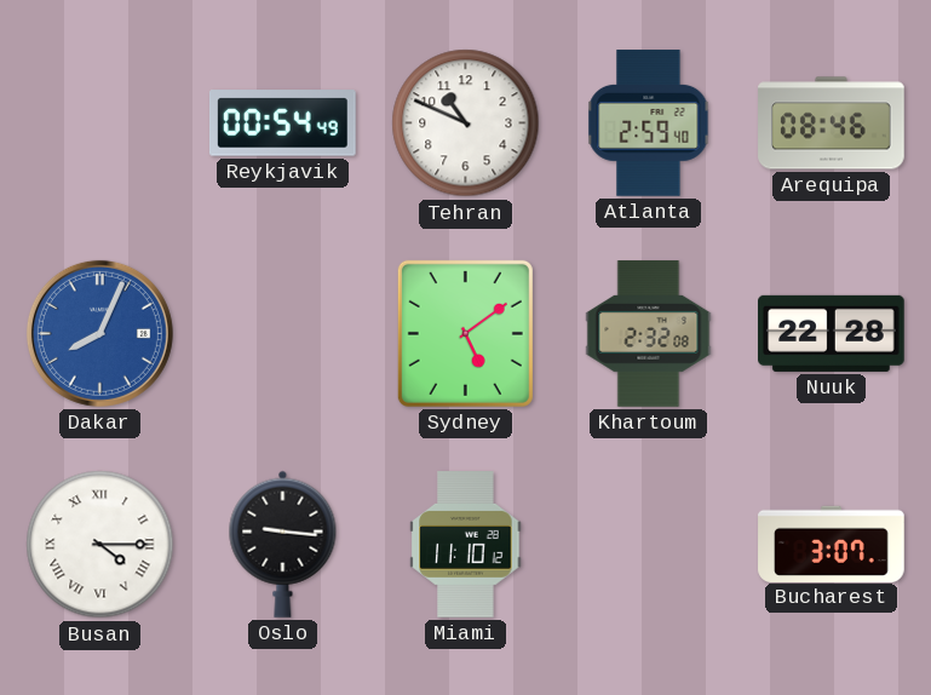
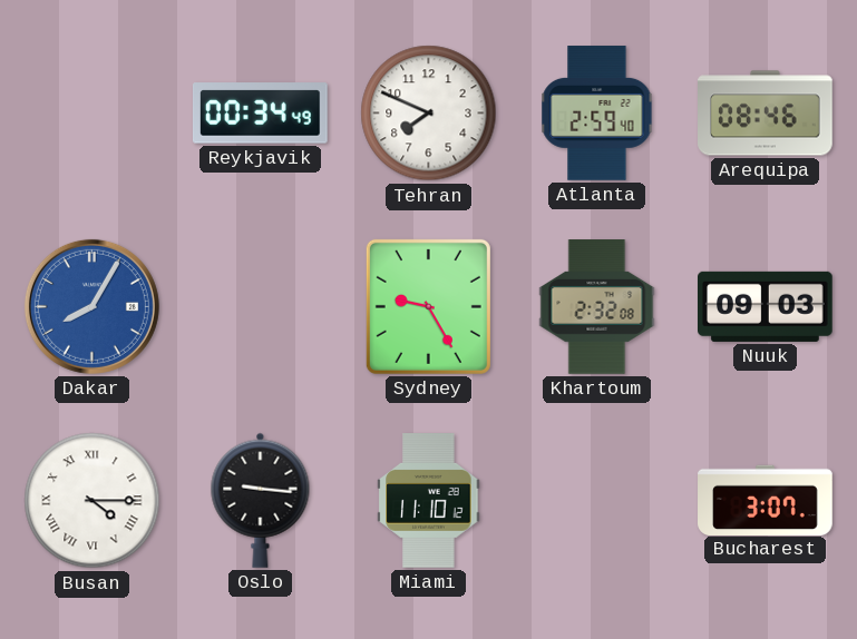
Reykjavik: 00:54 -> 00:34
Tehran: 10:49 -> 7:49
Dakar: 8:04 -> 8:05
Sydney: 5:09 -> 9:25
Nuuk: 22:28 -> 09:03
